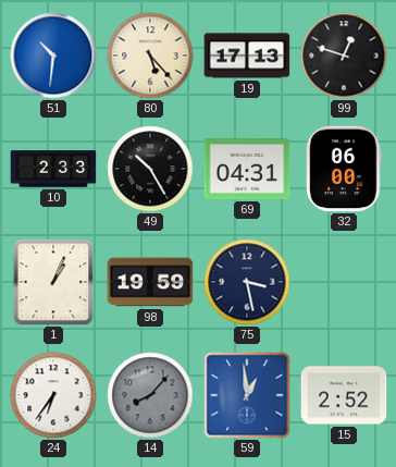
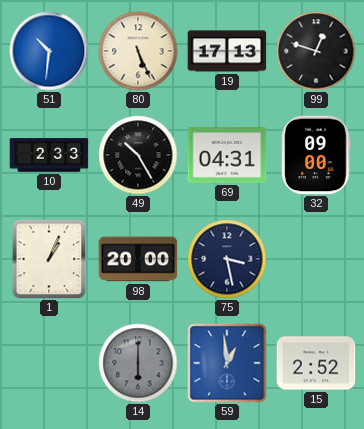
80: 5:23 -> 5:26
32: 06:00 -> 09:00
98: 19:59 -> 20:00
24: 6:36 -> none
14: 8:07 -> 6:00
